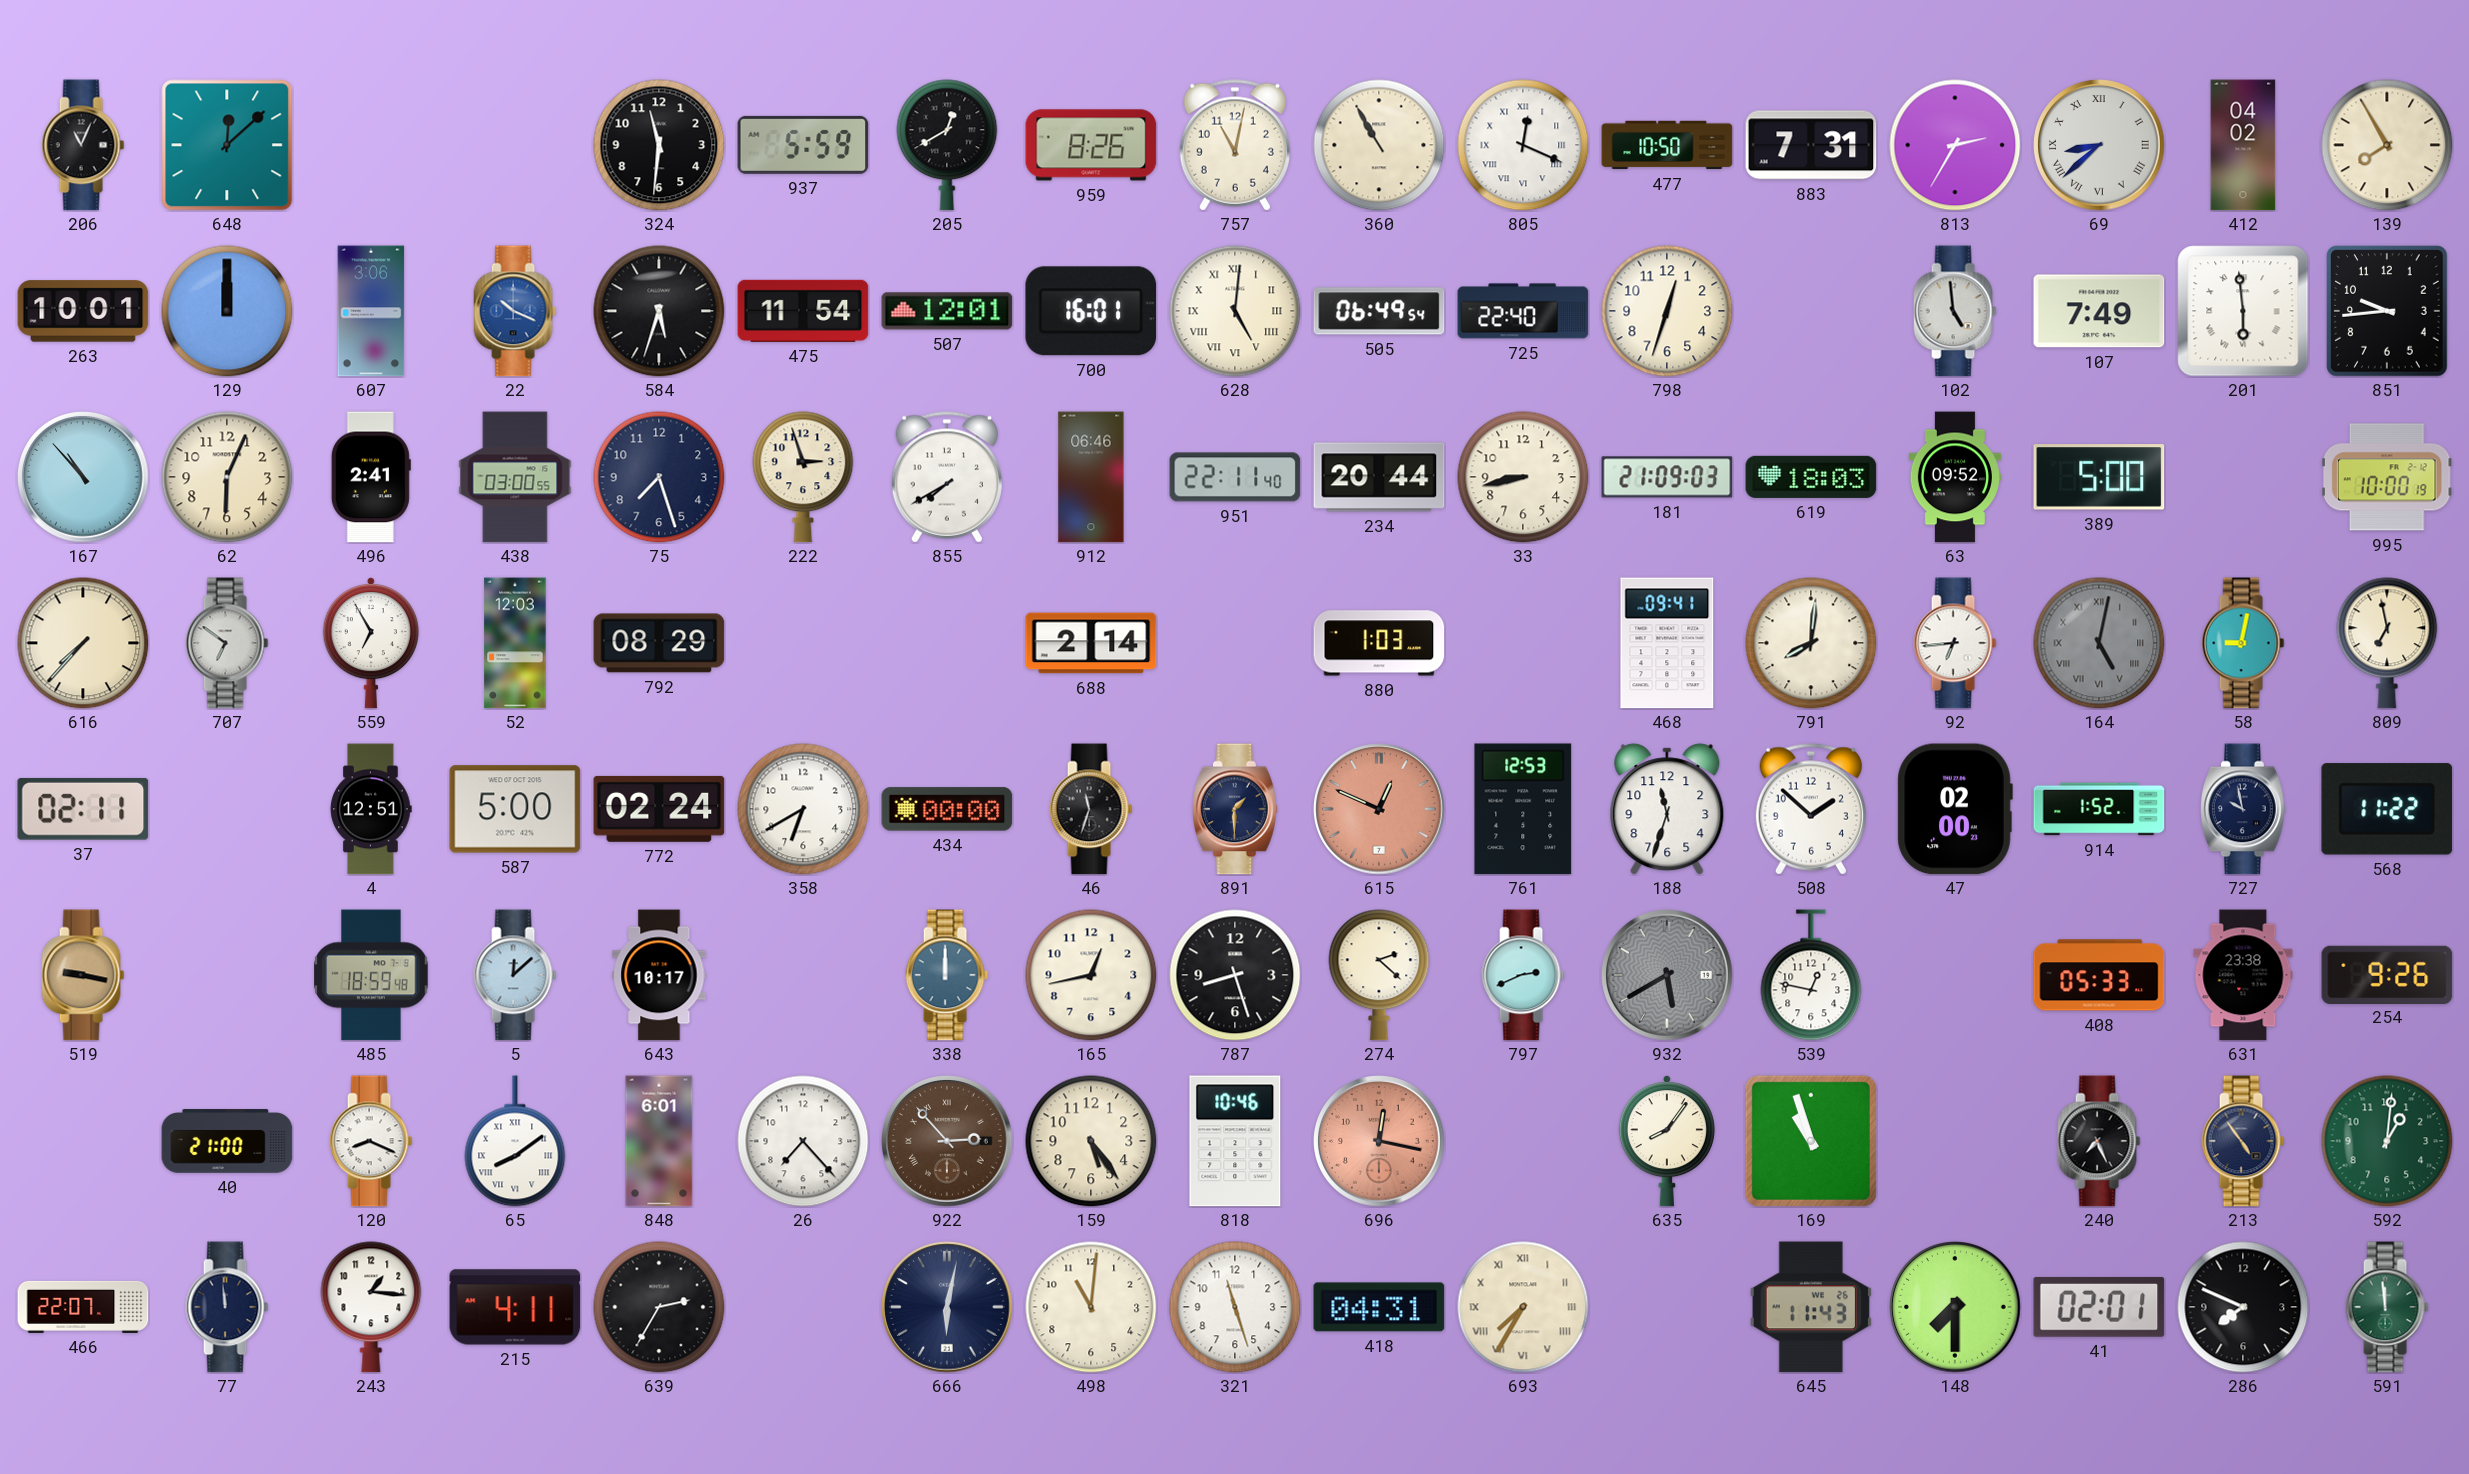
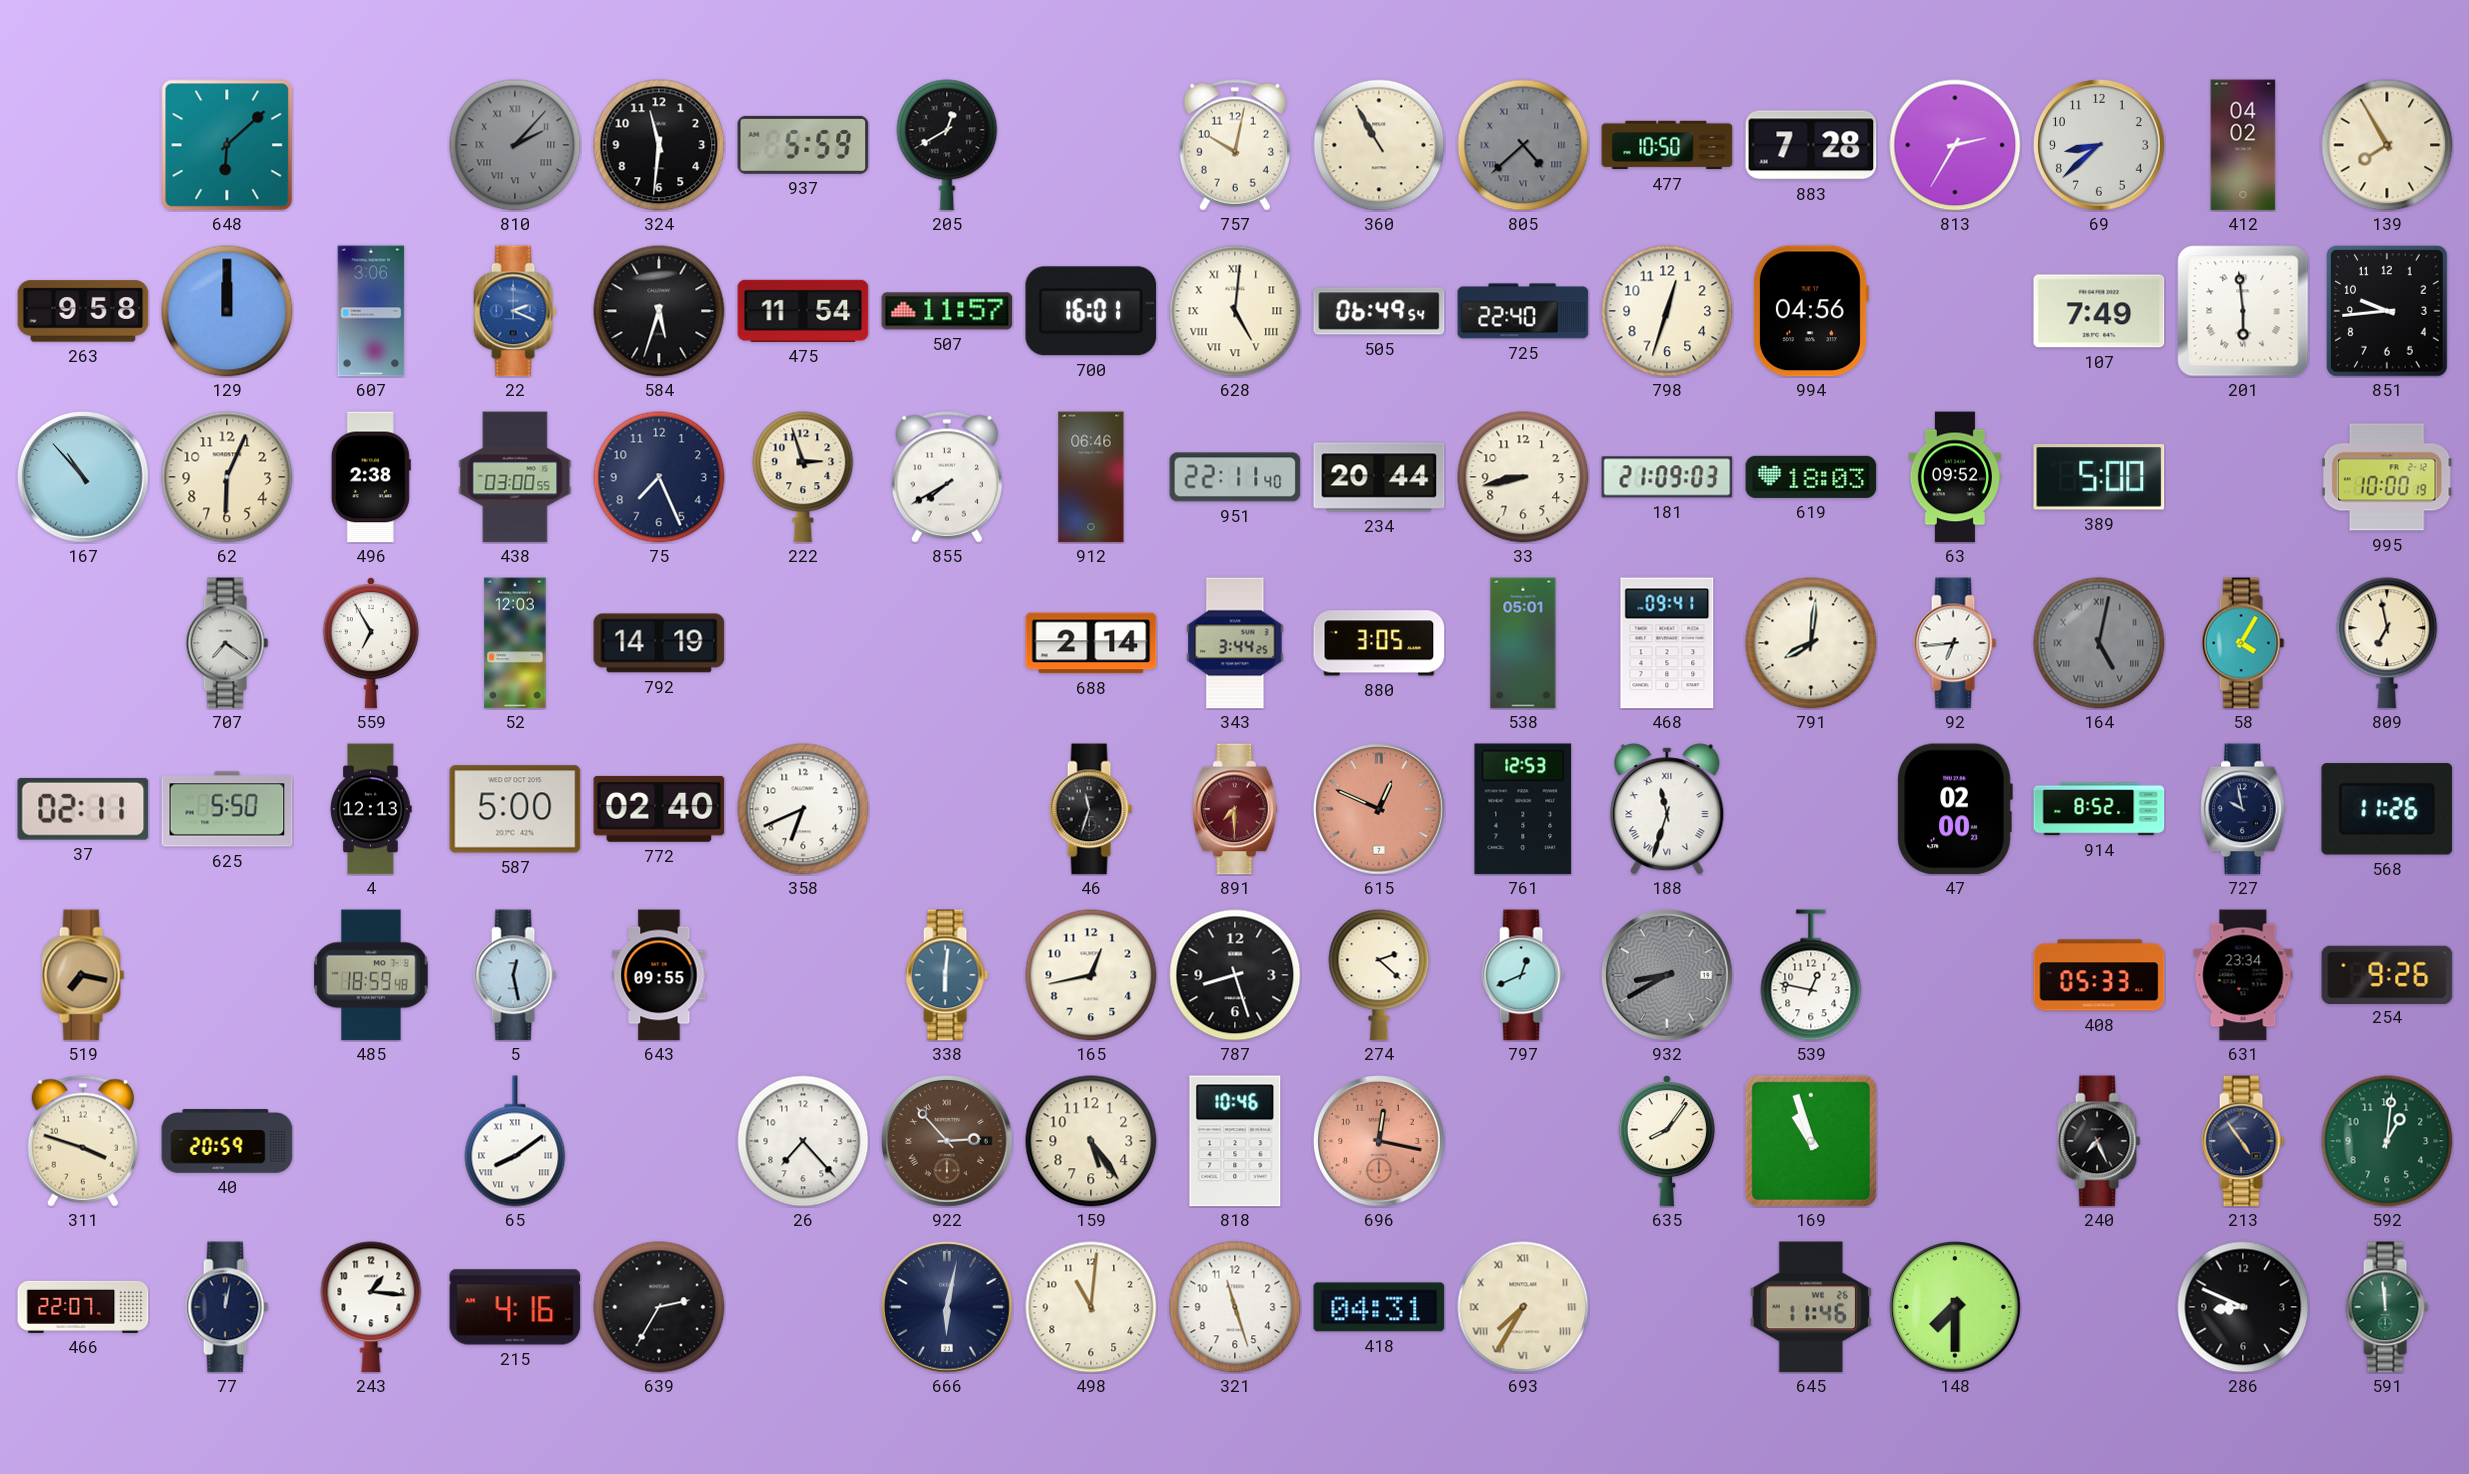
206: 11:04 -> none
648: 12:08 -> 6:08
810: none -> 2:07
959: 8:26 -> none
757: 11:02 -> 10:02
805: 12:19 -> 4:38
805 dial: white -> grey
883: 7:31 -> 7:28
69 numerals: Roman -> Arabic
263: 10:01 -> 9:58
22: 10:19 -> 2:19
507: 12:01 -> 11:57
994: none -> 04:56
102: 4:59 -> none
496: 2:41 -> 2:38
75: 7:27 -> 7:26
616: 7:37 -> none
707: 6:51 -> 7:21
792: 08:29 -> 14:19
343: none -> 3:44
880: 1:03 -> 3:05
538: none -> 05:01
58: 9:02 -> 4:05
625: none -> 5:50
4: 12:51 -> 12:13
772: 02:24 -> 02:40
358: 6:40 -> 6:41
434: 00:00 -> none
891: 1:30 -> 7:30
891 dial: navy -> burgundy
188 numerals: Arabic -> Roman
508: 1:52 -> none
914: 1:52 -> 8:52
568: 11:22 -> 11:26
519: 9:17 -> 7:17
5: 12:08 -> 12:28
643: 10:17 -> 09:55
338: 12:00 -> 6:01
797: 2:41 -> 12:41
932: 5:40 -> 8:40
631: 23:38 -> 23:34
311: none -> 3:48
40: 21:00 -> 20:59
120: 8:19 -> none
848: 6:01 -> none
77: 11:59 -> 12:02
215: 4:11 -> 4:16
645: 11:43 -> 11:46
41: 02:01 -> none
286: 7:49 -> 8:49
